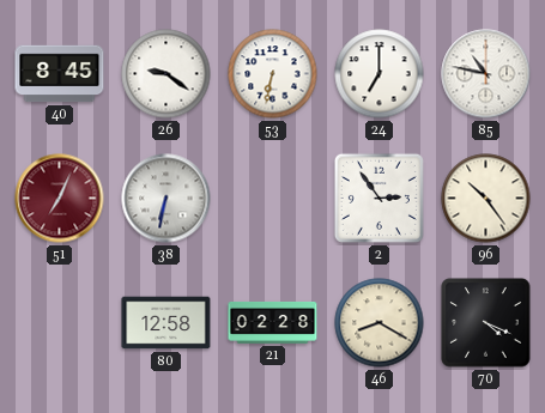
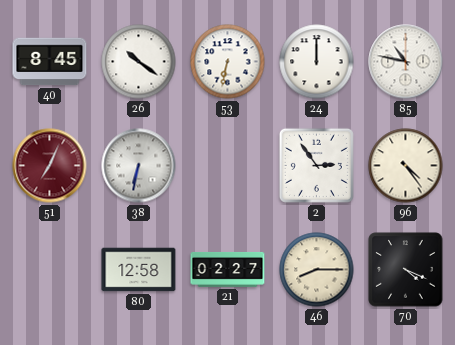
26: 9:21 -> 10:21
24: 7:00 -> 12:00
96: 10:24 -> 4:24
21: 02:28 -> 02:27
46: 8:20 -> 8:15
